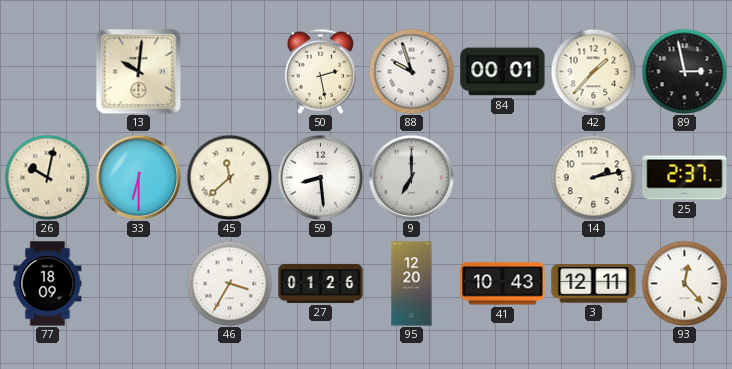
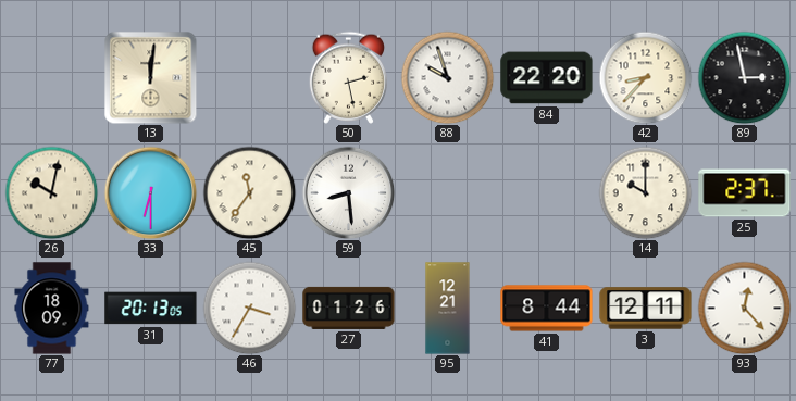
13: 10:01 -> 12:01
84: 00:01 -> 22:20
42: 1:37 -> 8:37
45: 11:38 -> 11:36
9: 7:00 -> none
14: 2:13 -> 10:00
31: none -> 20:13
95: 12:20 -> 12:21
41: 10:43 -> 8:44
